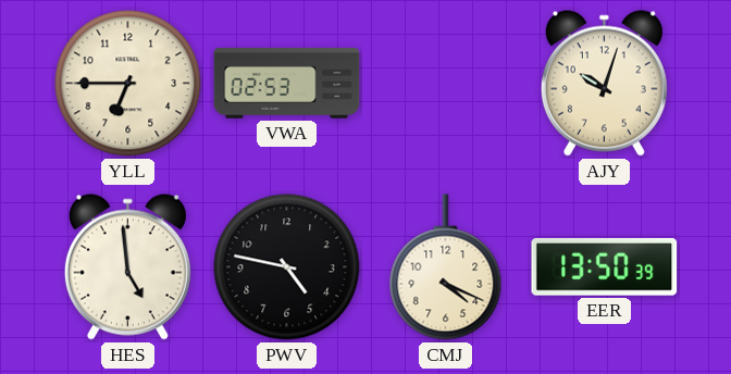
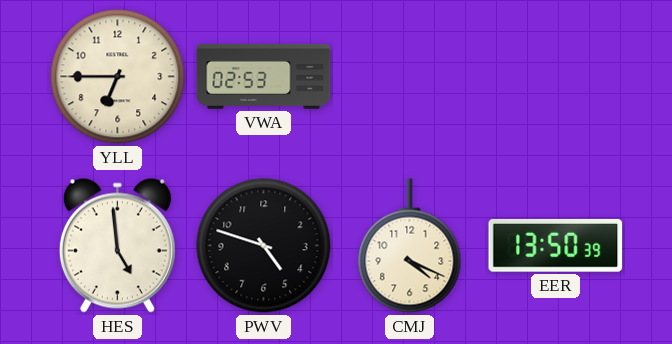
AJY: 10:03 -> none
PWV: 4:47 -> 4:48
